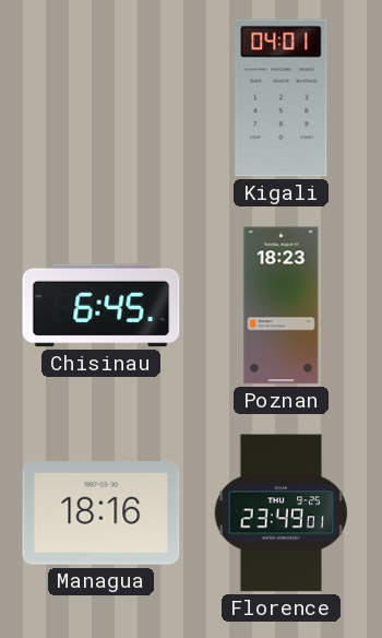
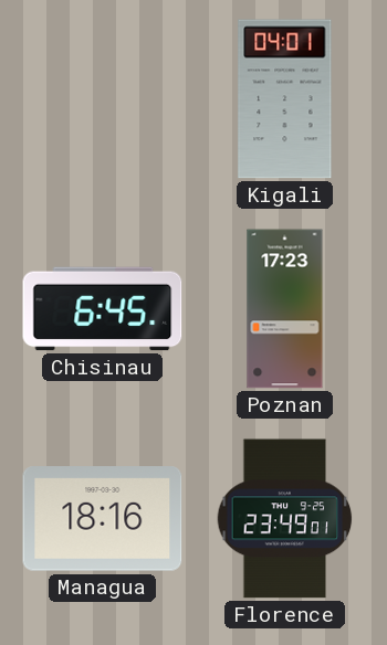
Poznan: 18:23 -> 17:23
